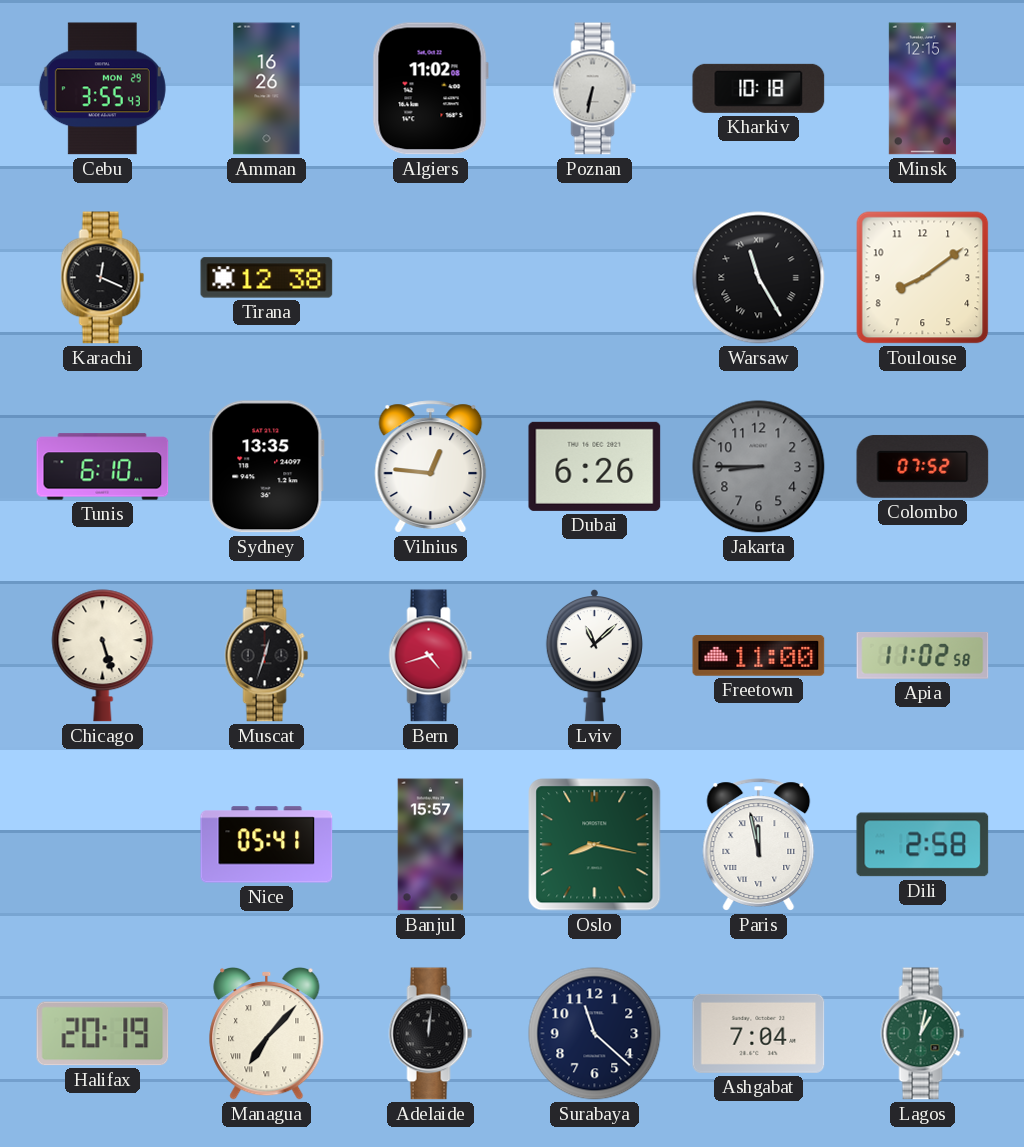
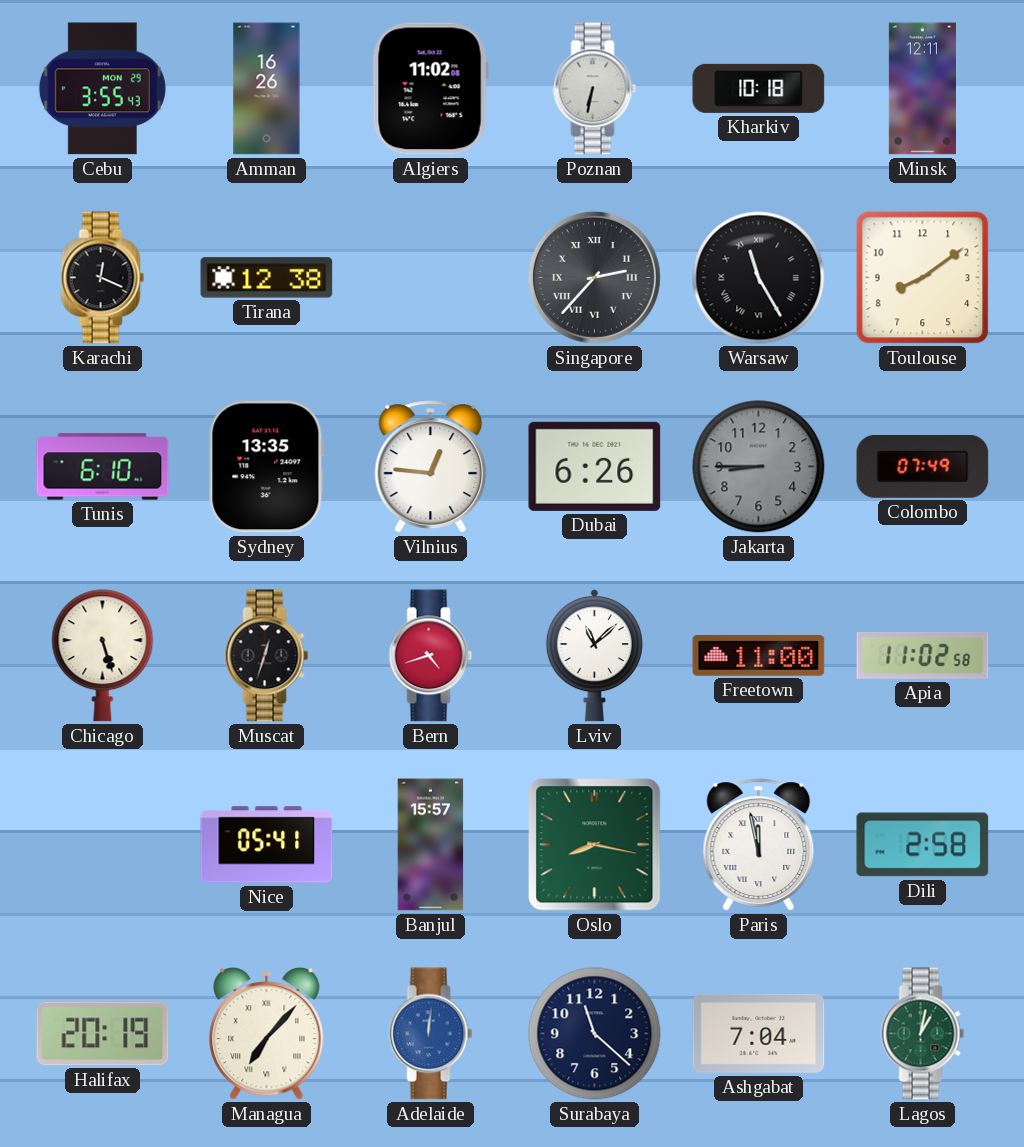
Minsk: 12:15 -> 12:11
Singapore: none -> 2:37
Colombo: 07:52 -> 07:49
Adelaide dial: black -> blue
